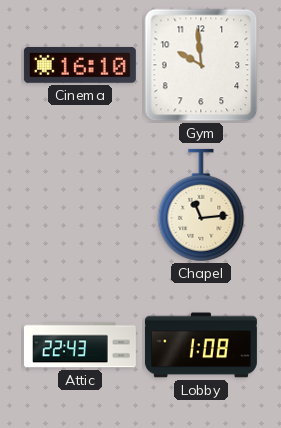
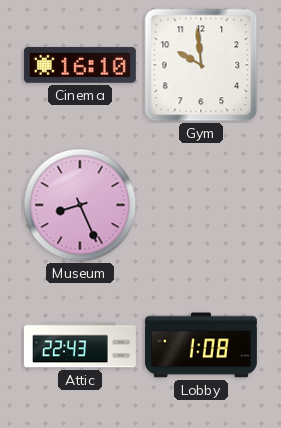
Museum: none -> 8:26
Chapel: 11:14 -> none
